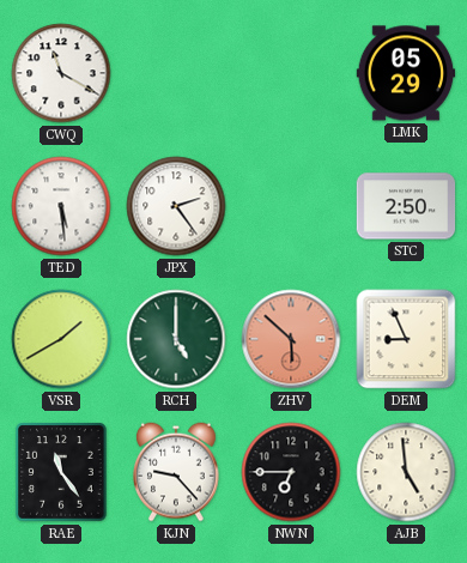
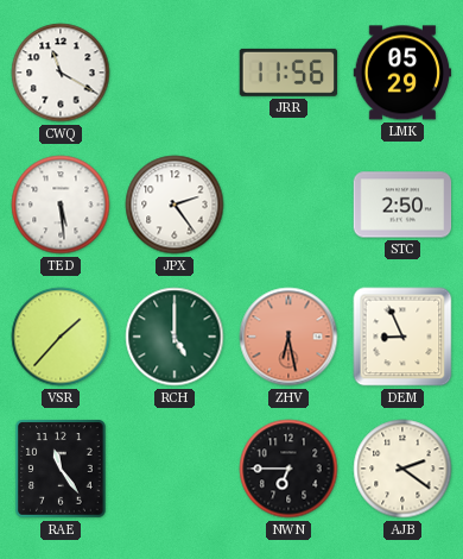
JRR: none -> 11:56
VSR: 1:40 -> 1:37
ZHV: 5:52 -> 6:28
KJN: 9:23 -> none
AJB: 4:59 -> 2:21
